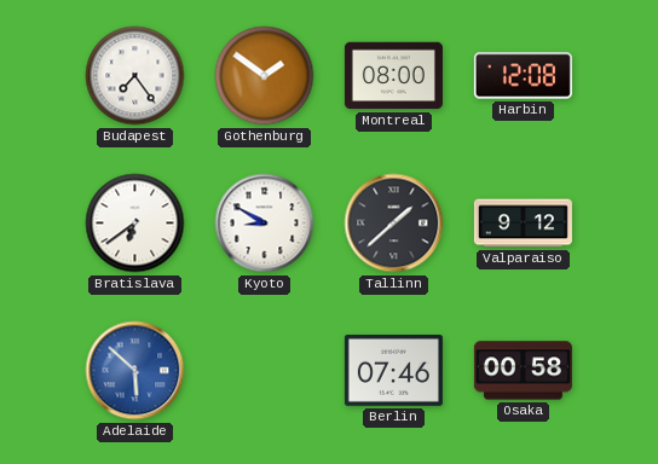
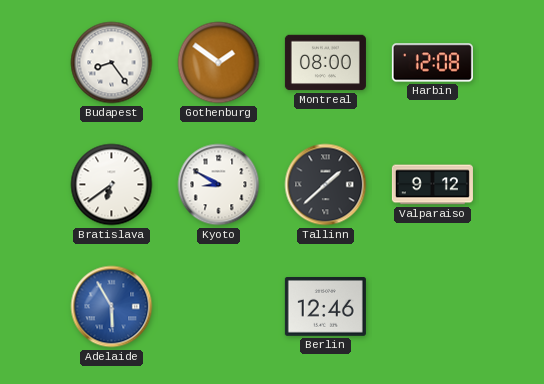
Budapest: 7:24 -> 8:24
Adelaide: 5:52 -> 5:55
Berlin: 07:46 -> 12:46
Osaka: 00:58 -> none
